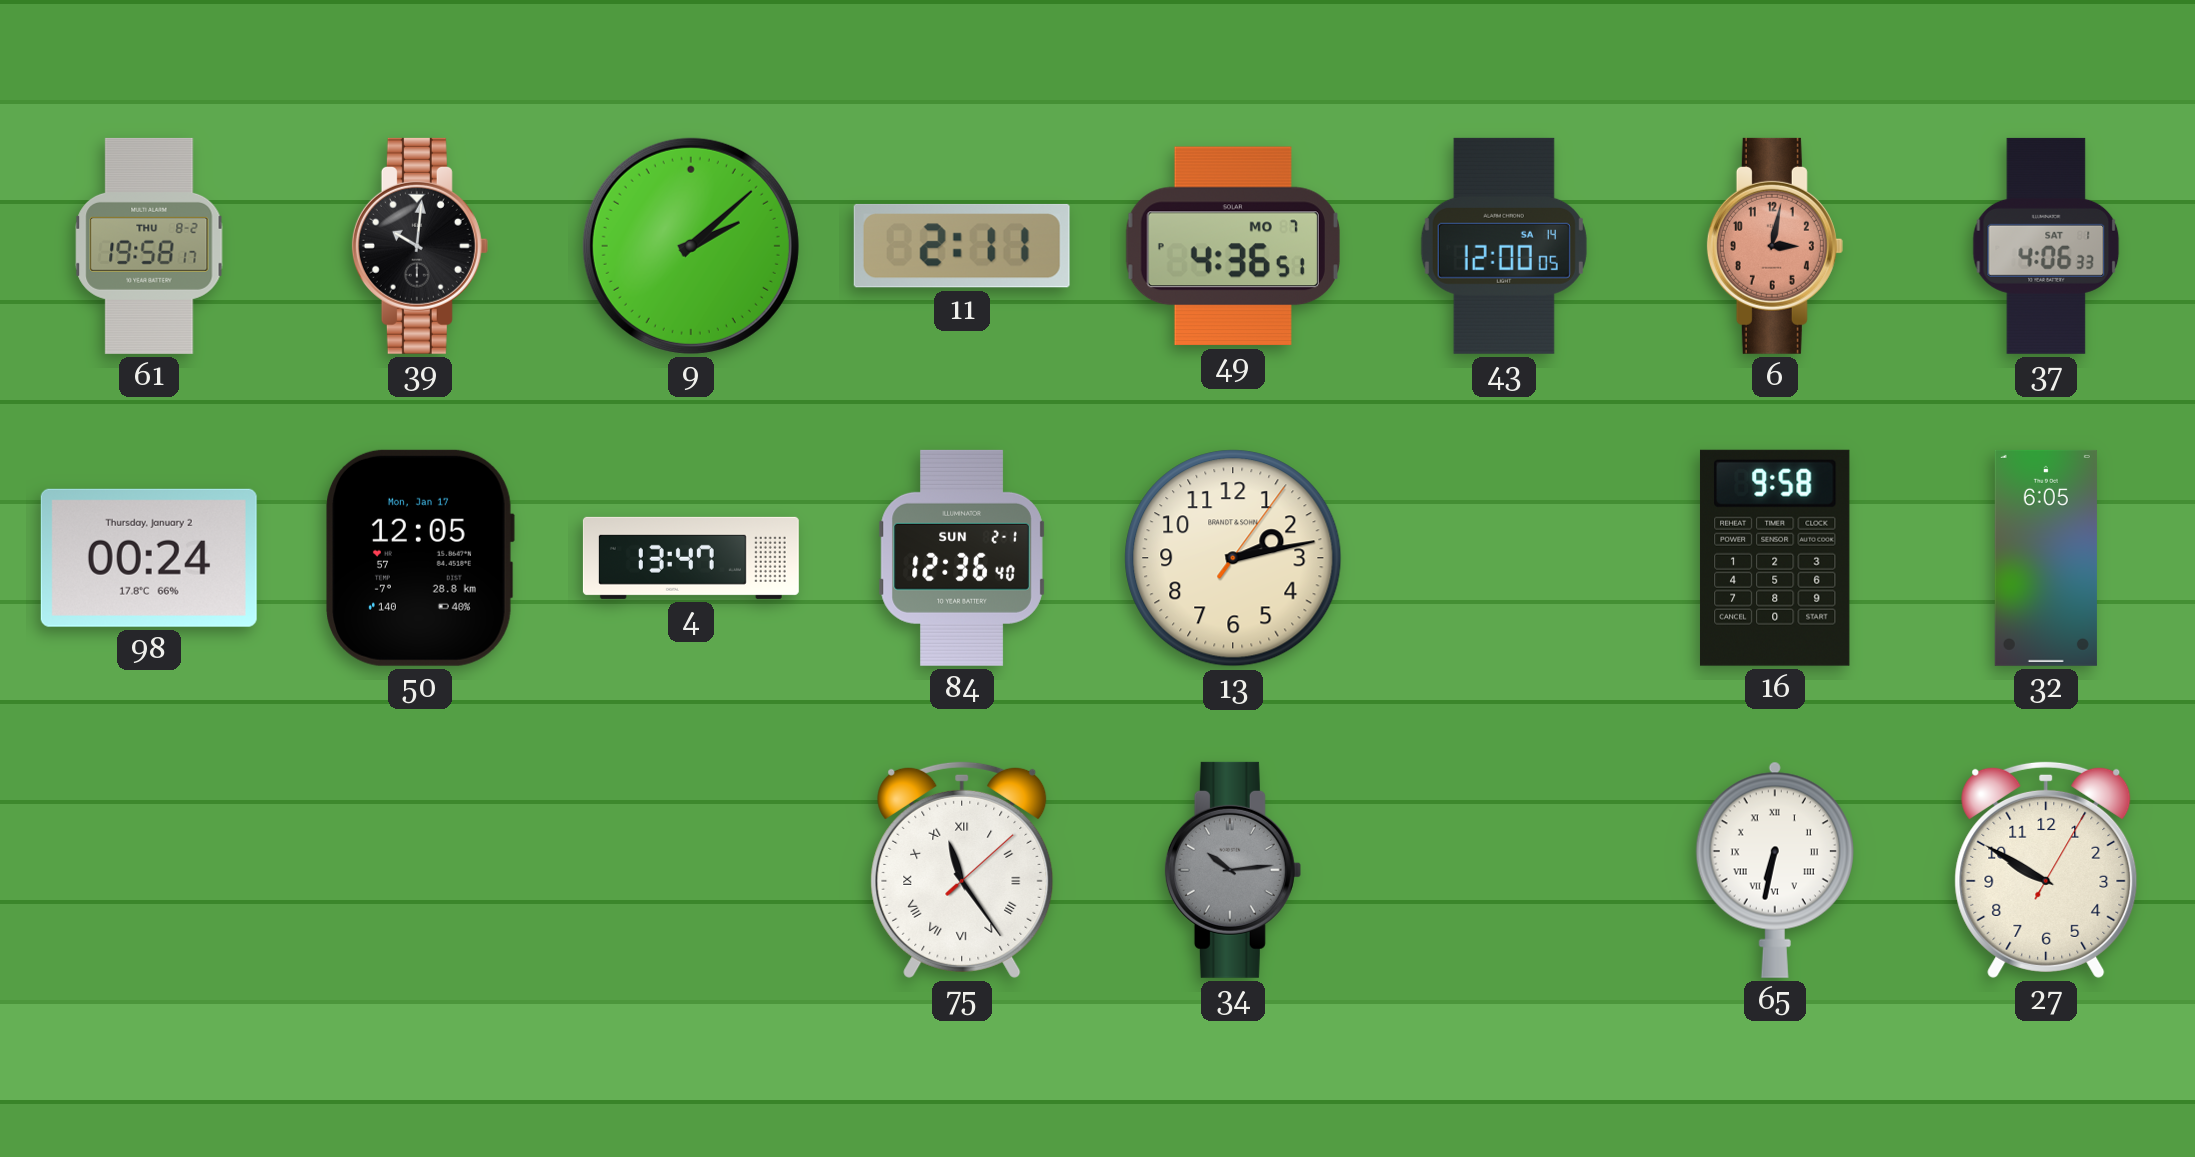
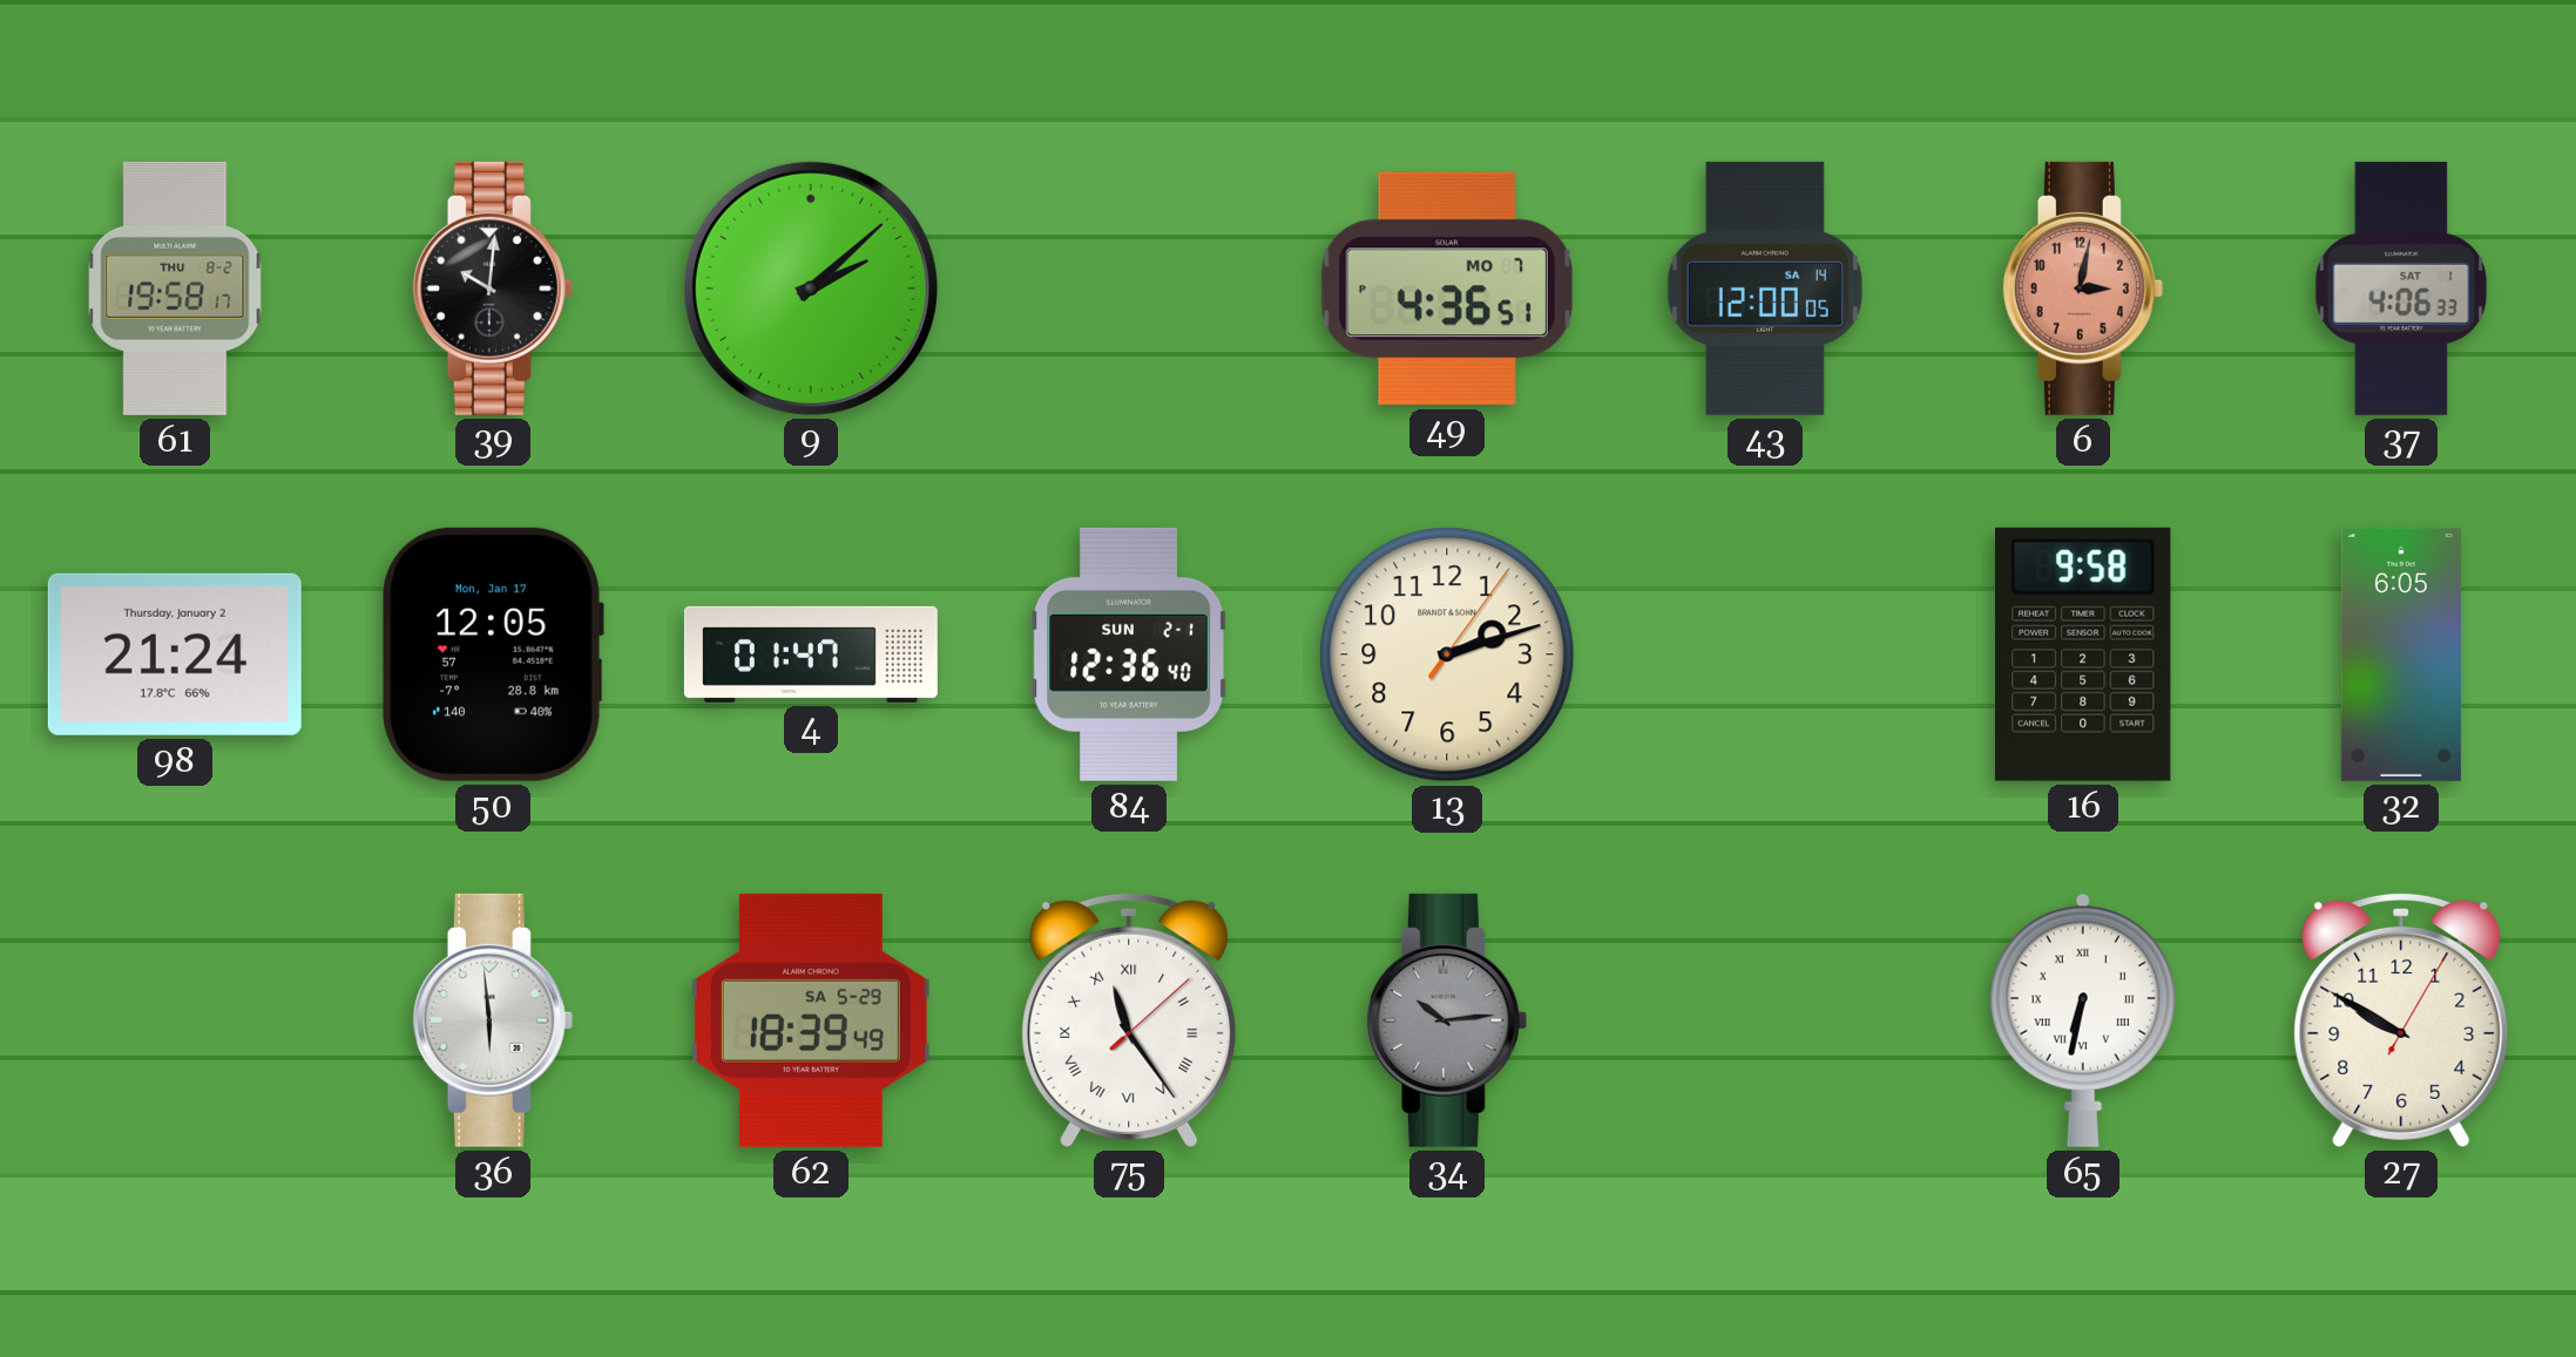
11: 2:11 -> none
98: 00:24 -> 21:24
4: 13:47 -> 01:47
13: 2:13 -> 2:12
36: none -> 5:59
62: none -> 18:39
